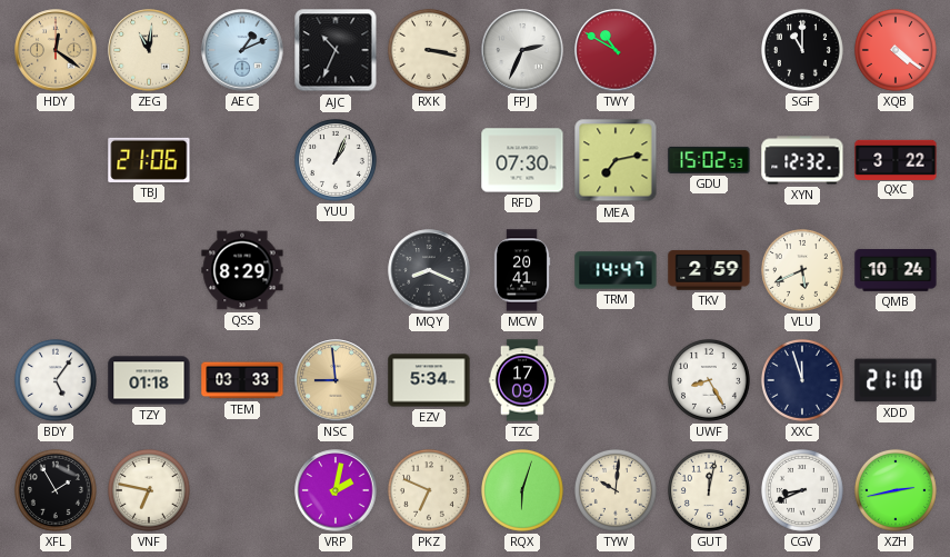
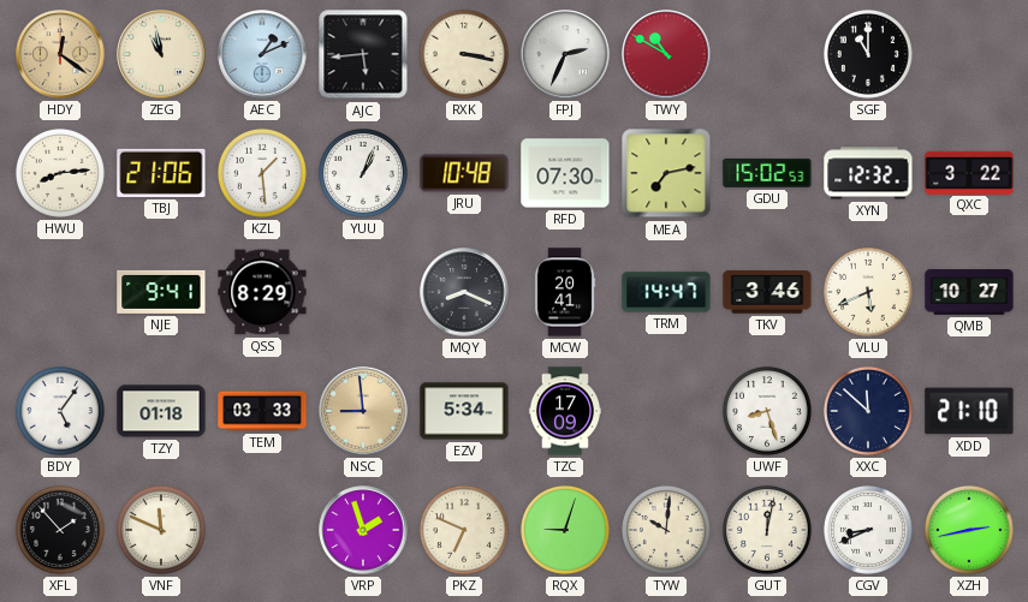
ZEG: 11:01 -> 10:58
AJC: 10:34 -> 5:44
XQB: 4:21 -> none
HWU: none -> 8:14
KZL: none -> 1:29
JRU: none -> 10:48
NJE: none -> 9:41
TKV: 2:59 -> 3:46
QMB: 10:24 -> 10:27
UWF: 8:25 -> 8:27
XXC: 11:57 -> 11:52
XFL: 1:55 -> 1:53
VNF: 6:47 -> 11:49
VRP: 2:02 -> 1:57
RQX: 6:03 -> 9:03
